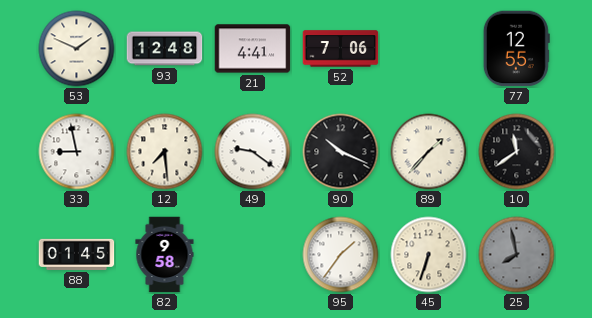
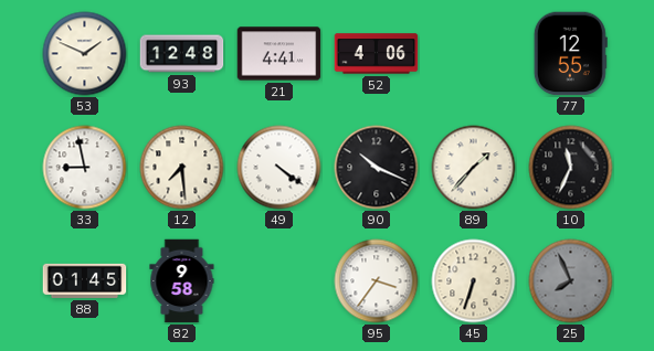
52: 7:06 -> 4:06
49: 9:21 -> 4:21
10: 11:39 -> 11:34
95: 1:36 -> 3:36
25: 7:58 -> 7:56
